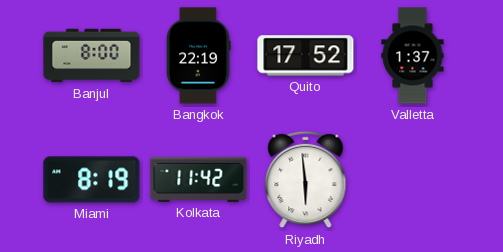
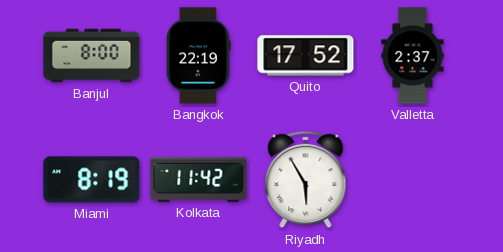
Valletta: 1:37 -> 2:37
Riyadh: 5:59 -> 5:55
